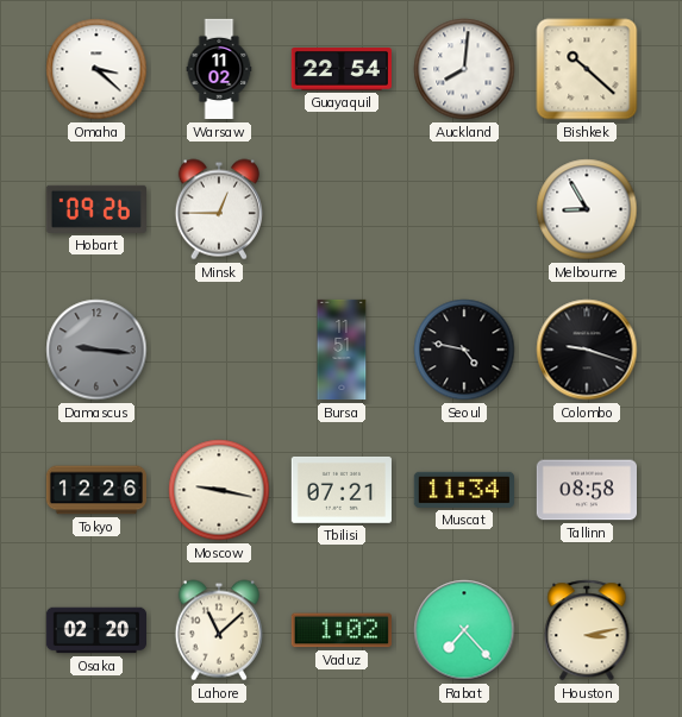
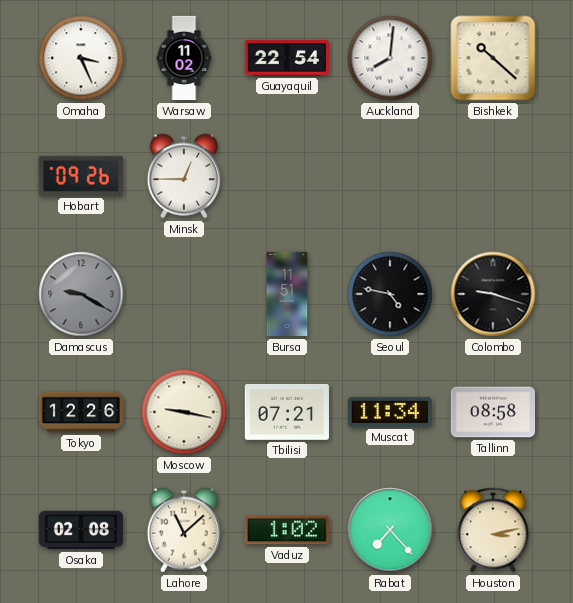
Omaha: 3:22 -> 3:26
Melbourne: 8:55 -> none
Damascus: 9:16 -> 9:20
Osaka: 02:20 -> 02:08
